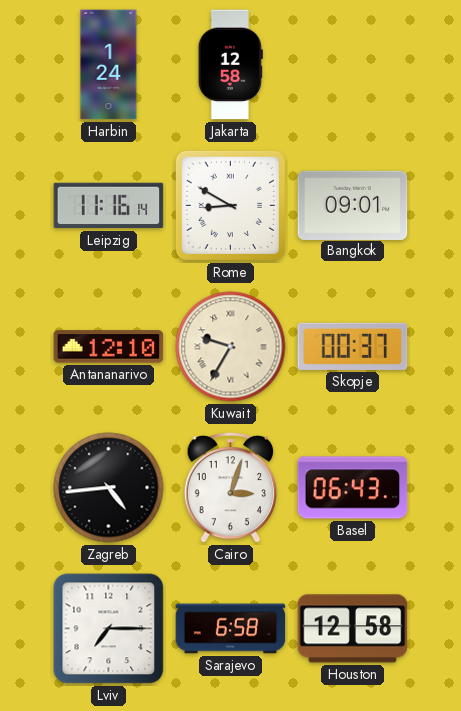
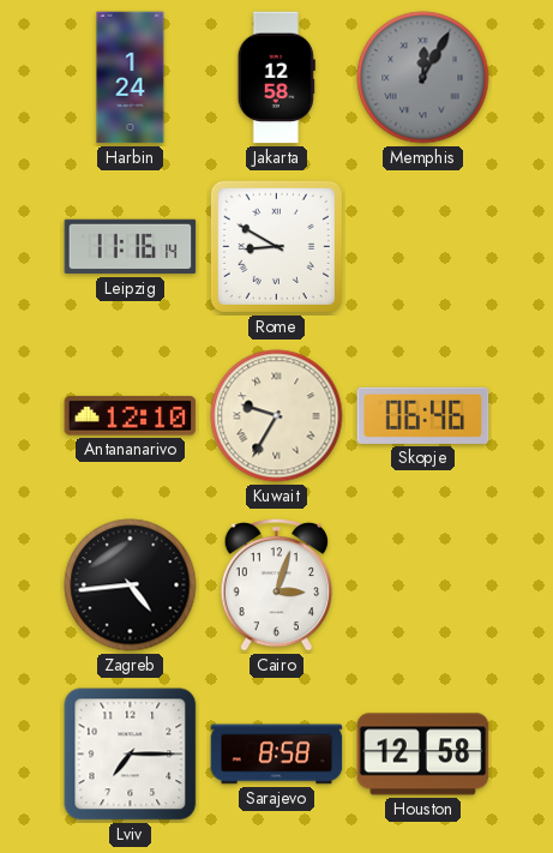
Memphis: none -> 12:05
Bangkok: 09:01 -> none
Skopje: 00:37 -> 06:46
Basel: 06:43 -> none
Sarajevo: 6:58 -> 8:58
